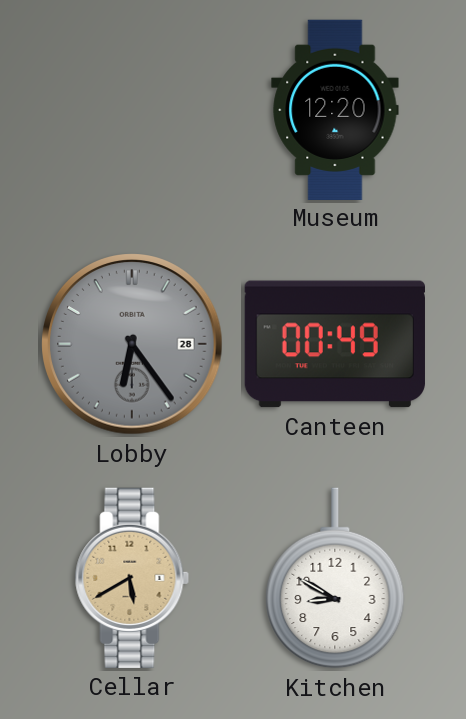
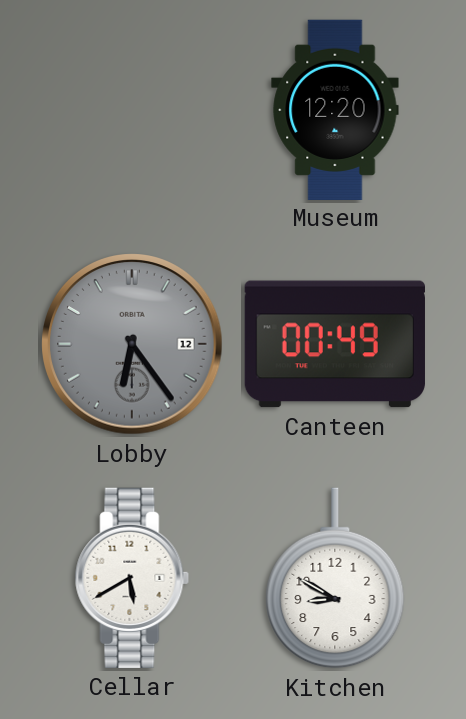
Lobby date: 28 -> 12
Cellar dial: champagne -> white
